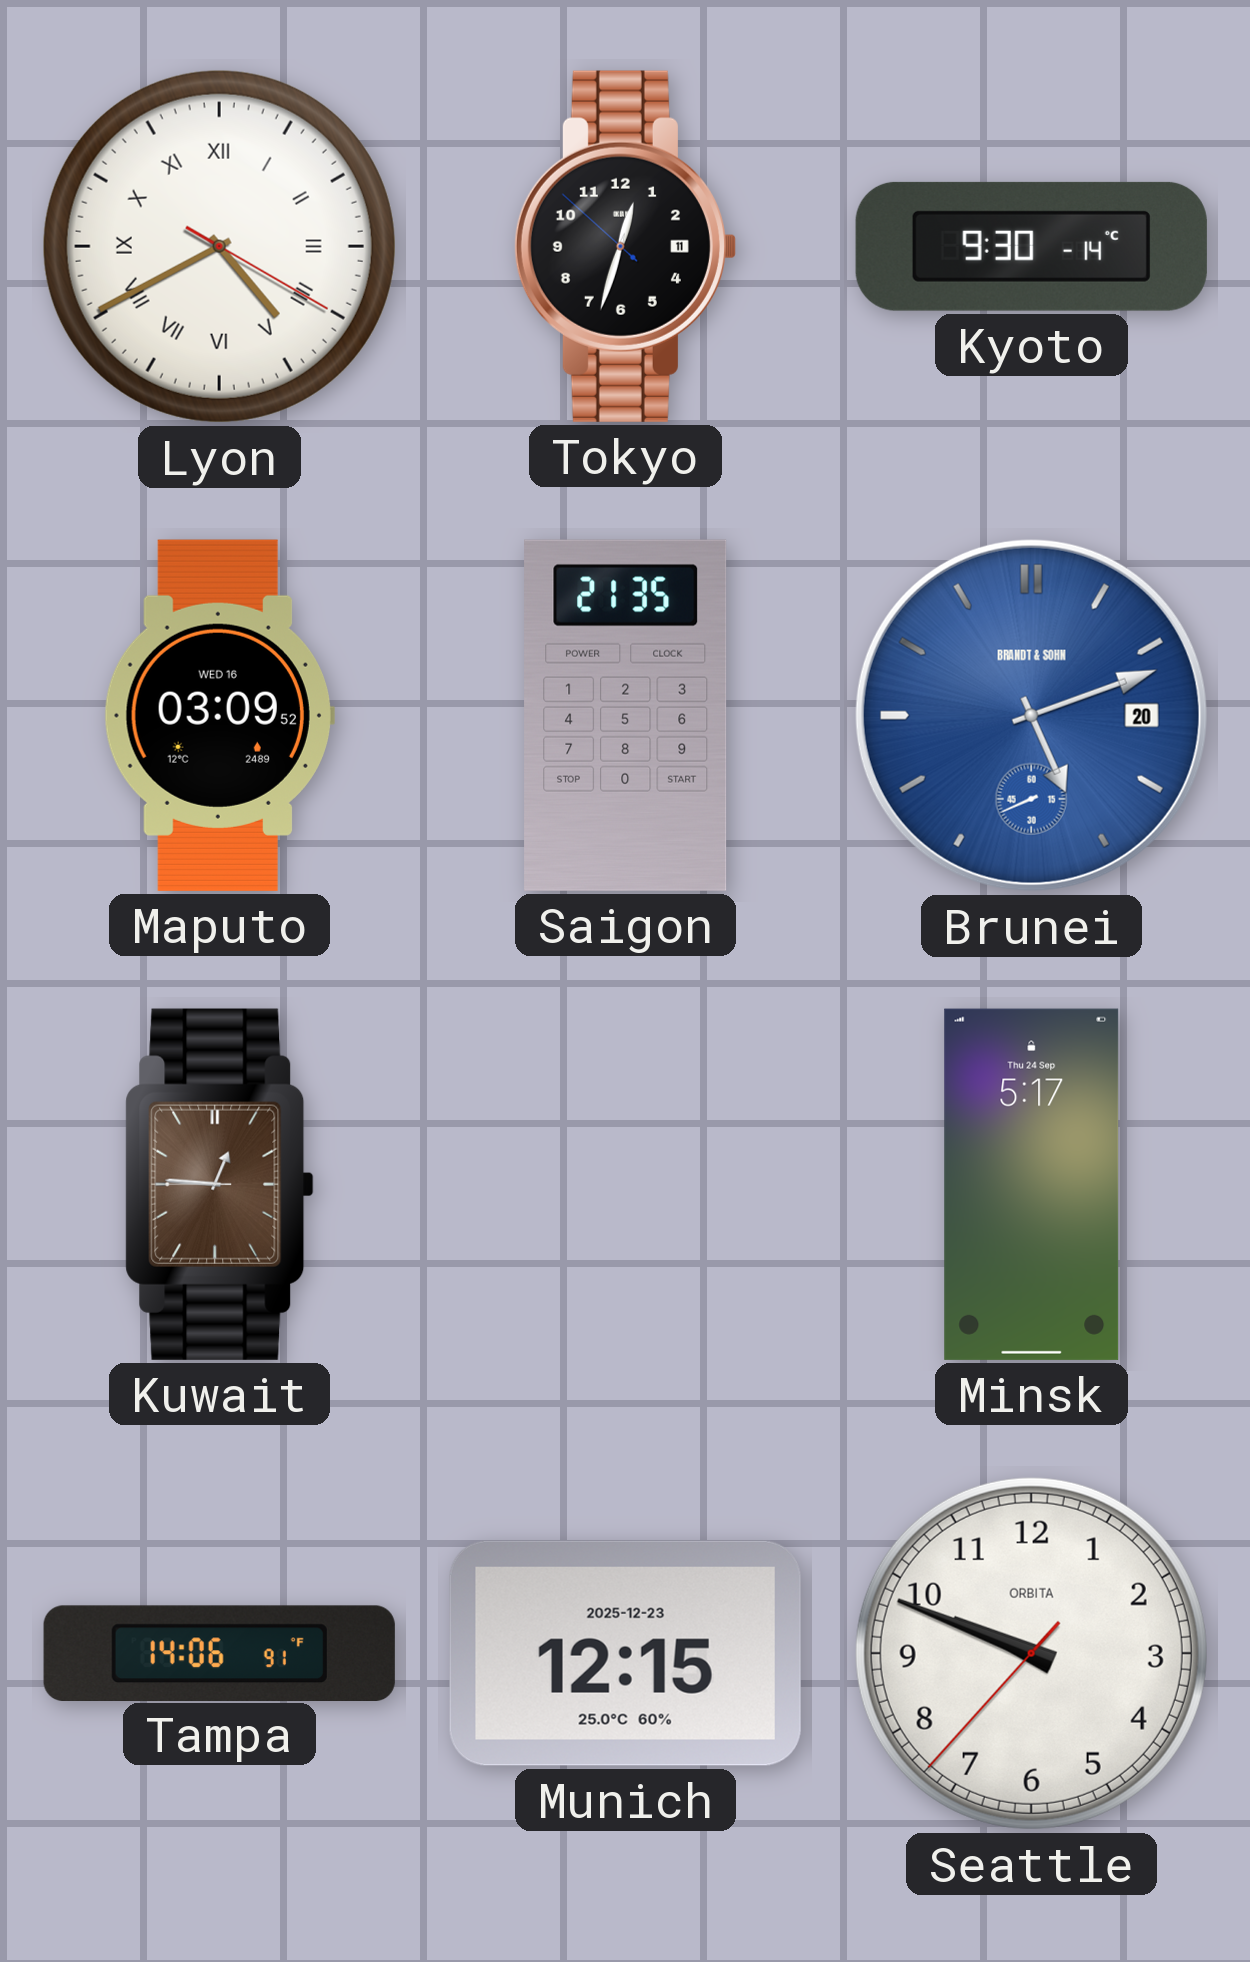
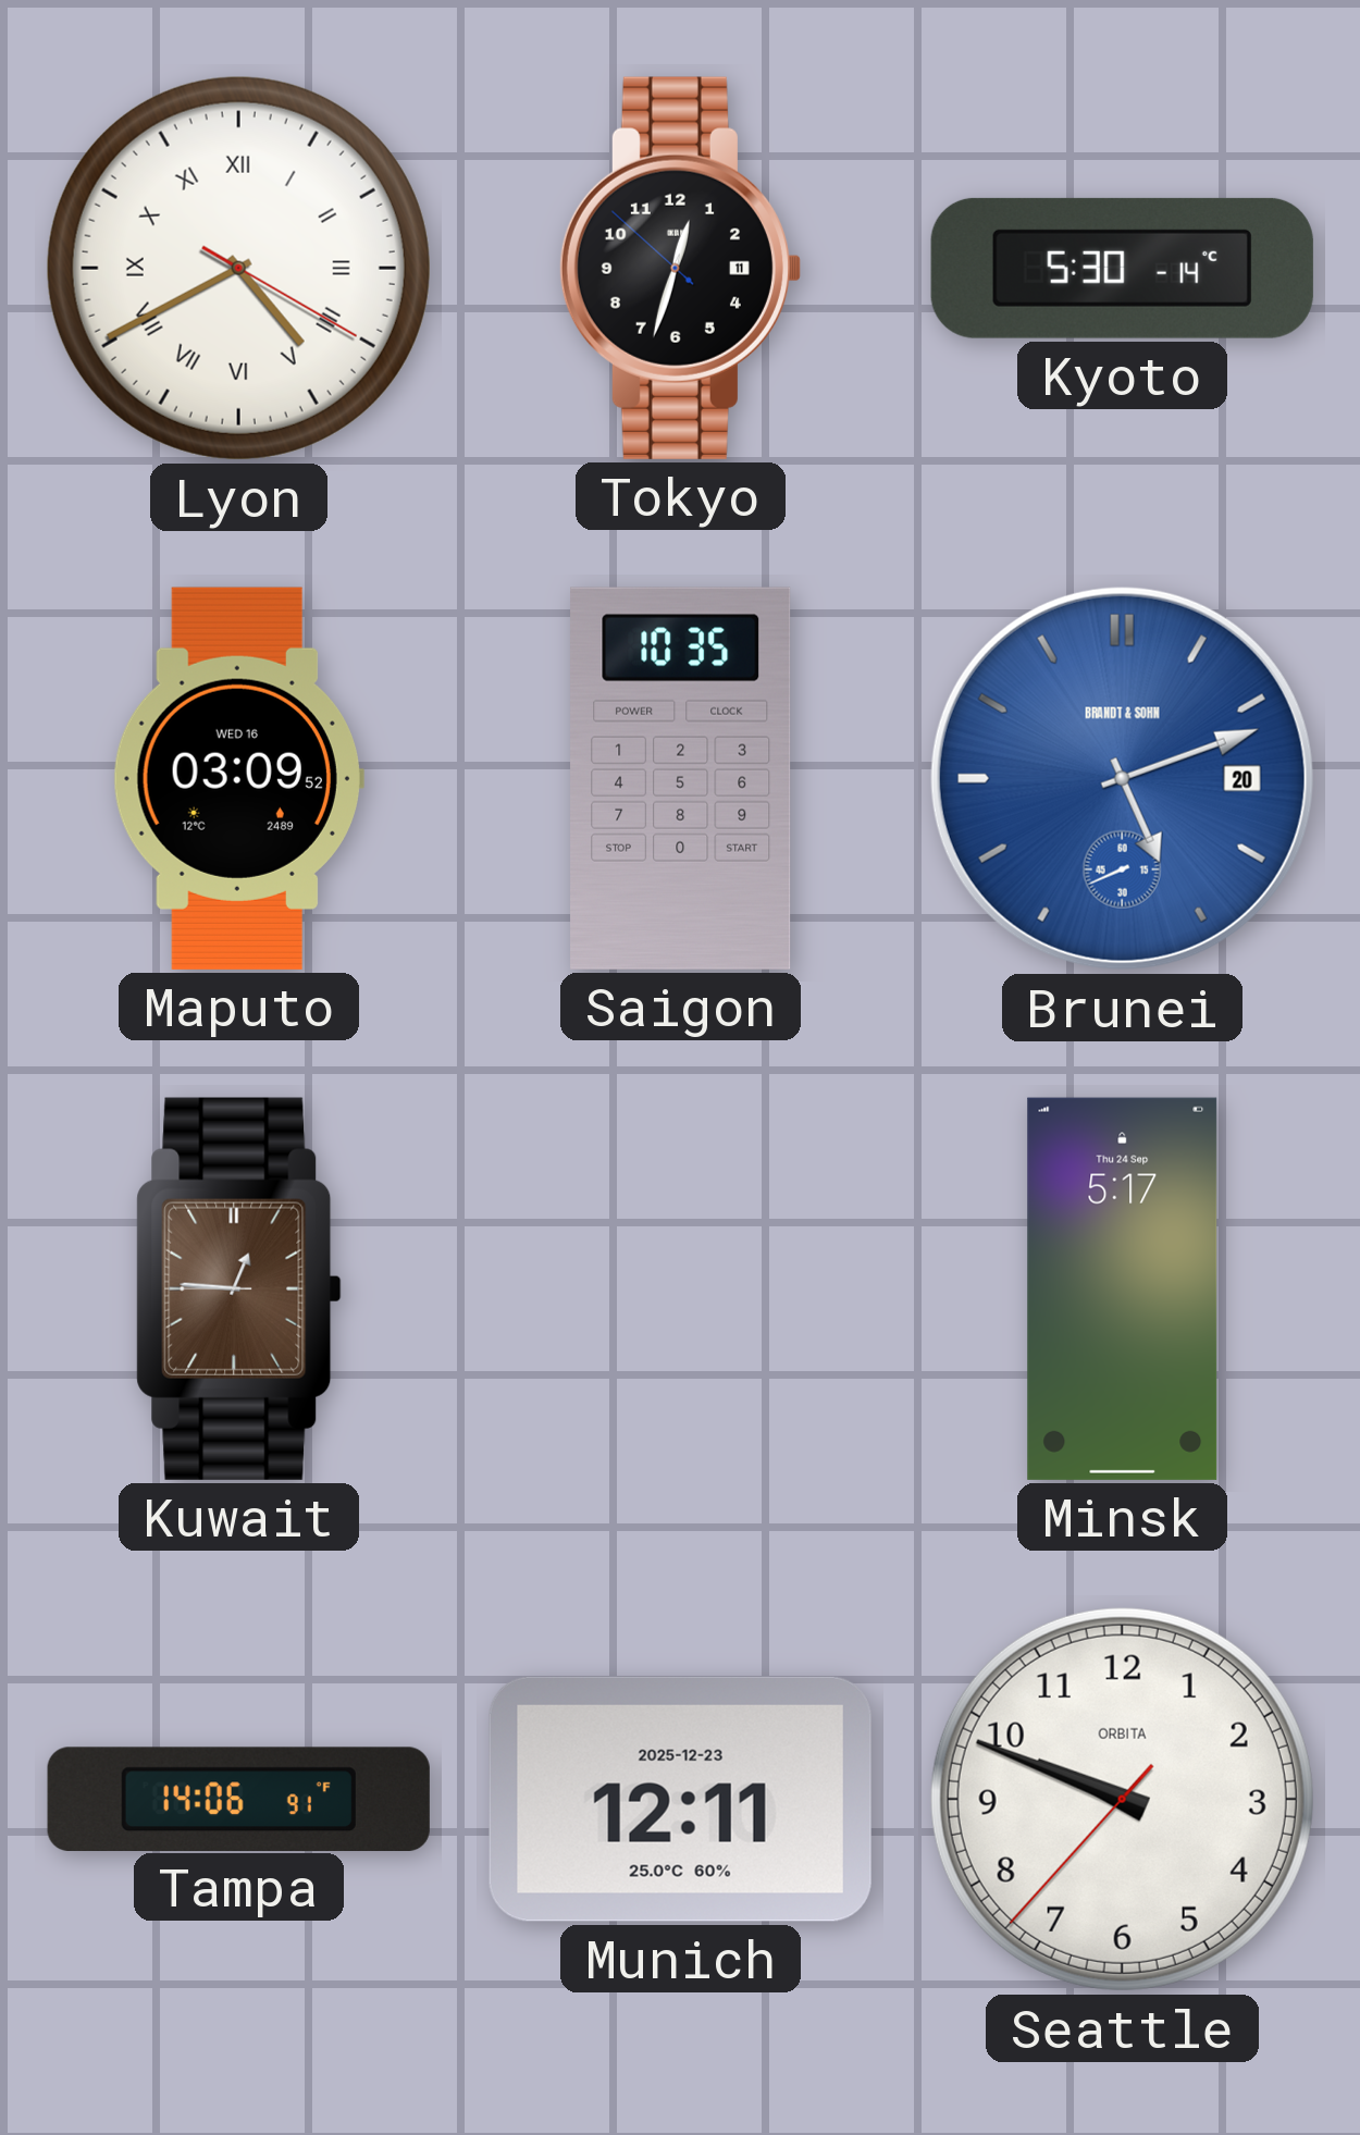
Kyoto: 9:30 -> 5:30
Saigon: 21:35 -> 10:35
Munich: 12:15 -> 12:11
